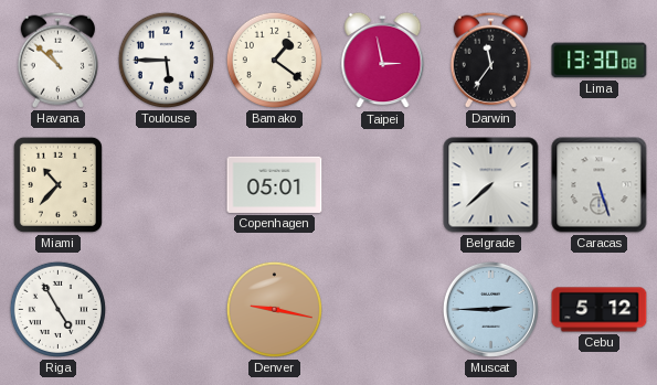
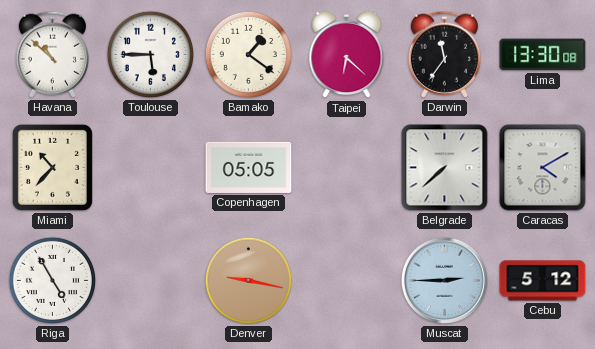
Taipei: 2:58 -> 6:22
Copenhagen: 05:01 -> 05:05
Caracas: 5:27 -> 4:10
